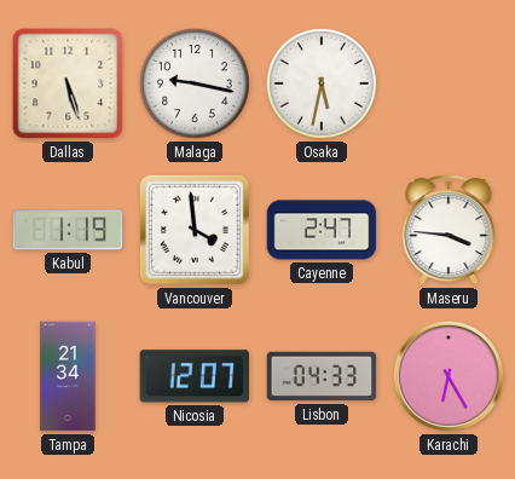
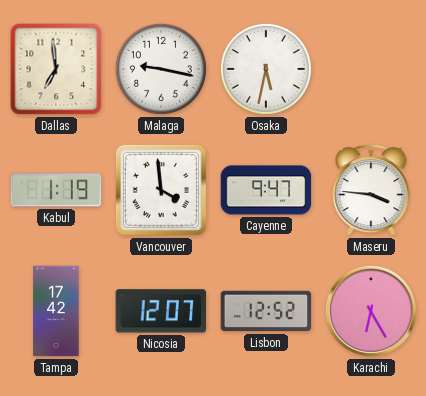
Dallas: 5:27 -> 6:59
Cayenne: 2:47 -> 9:47
Tampa: 21:34 -> 17:42
Lisbon: 04:33 -> 12:52
